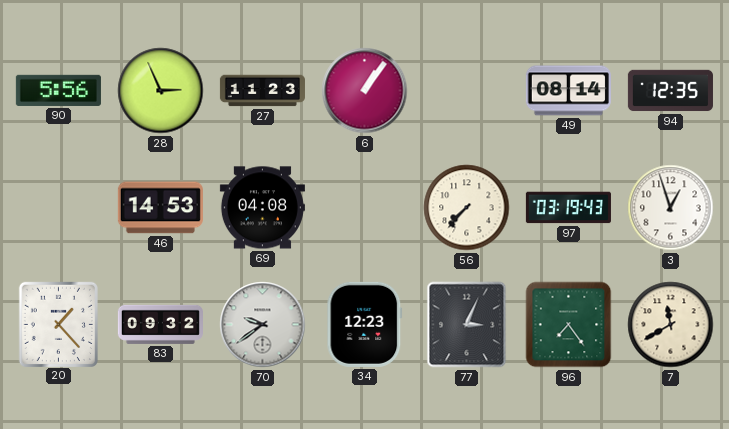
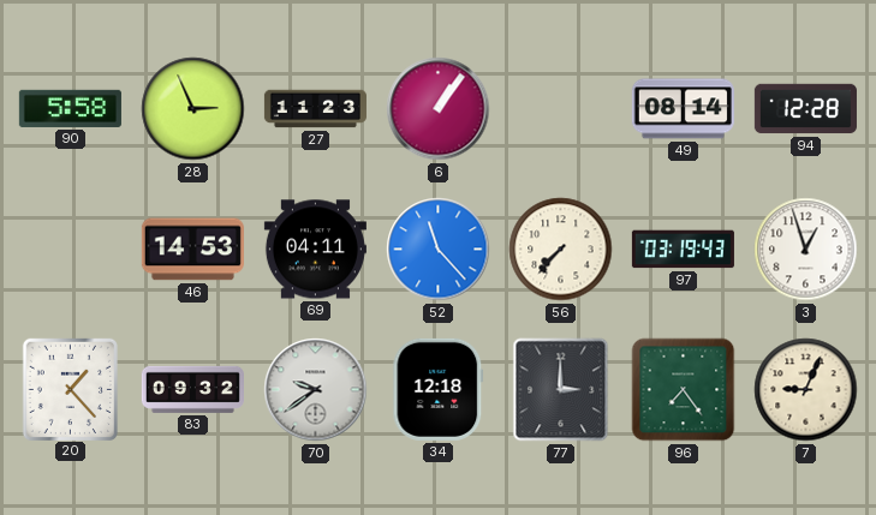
90: 5:56 -> 5:58
94: 12:35 -> 12:28
69: 04:08 -> 04:11
52: none -> 11:23
34: 12:23 -> 12:18
77: 3:04 -> 3:00
7: 11:40 -> 9:04
